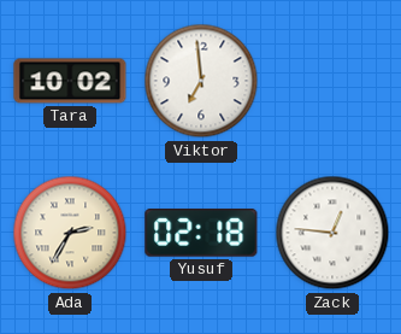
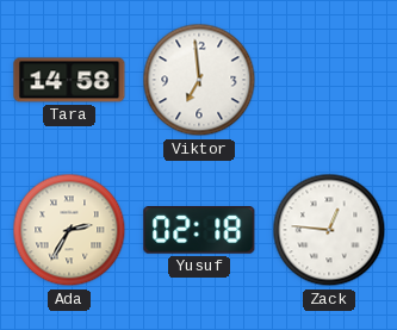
Tara: 10:02 -> 14:58
